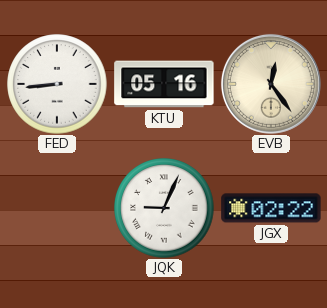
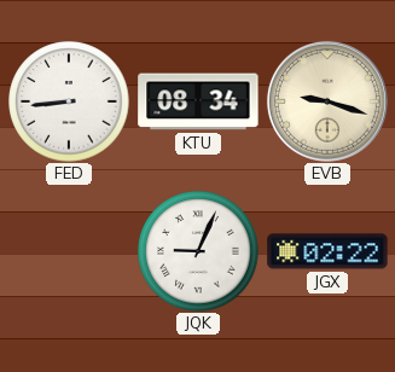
KTU: 05:16 -> 08:34
EVB: 12:24 -> 9:18
